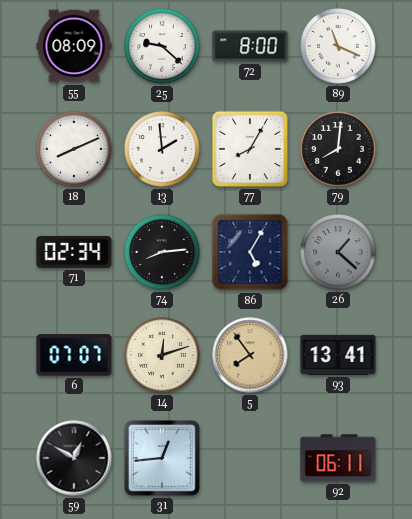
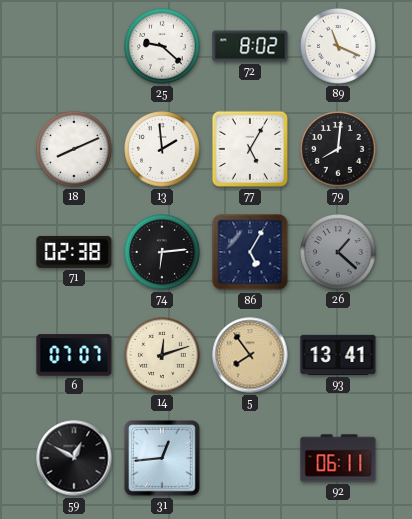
55: 08:09 -> none
72: 8:00 -> 8:02
77: 8:05 -> 5:05
71: 02:34 -> 02:38
74: 8:14 -> 6:14
